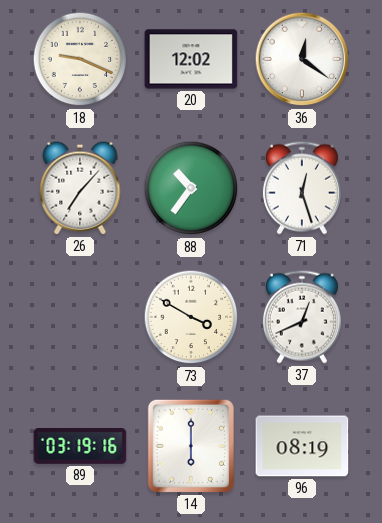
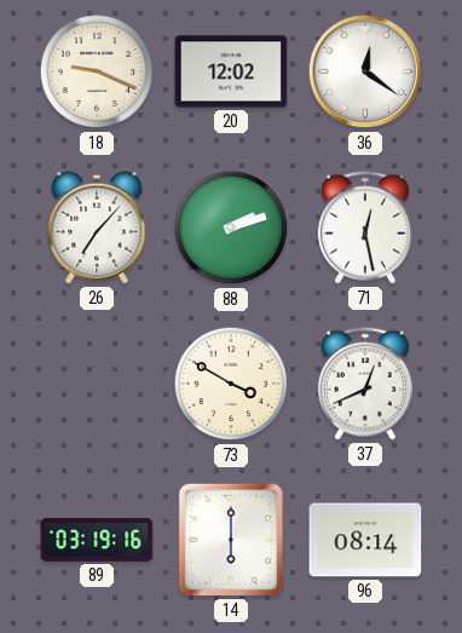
88: 10:36 -> 2:12
71: 12:27 -> 12:28
96: 08:19 -> 08:14
